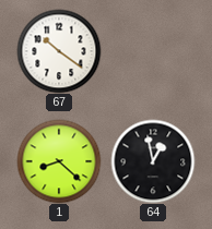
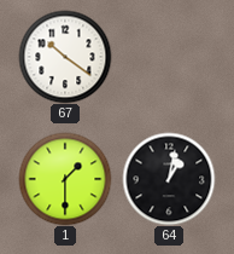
1: 8:22 -> 1:30
64: 12:58 -> 1:02
